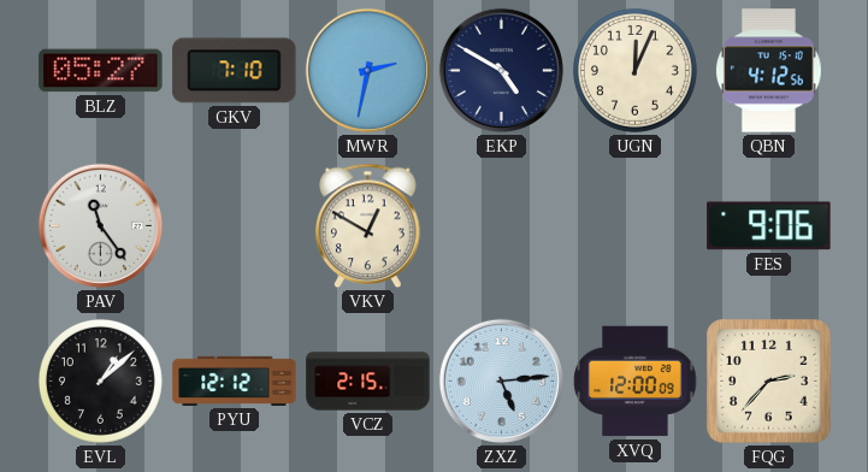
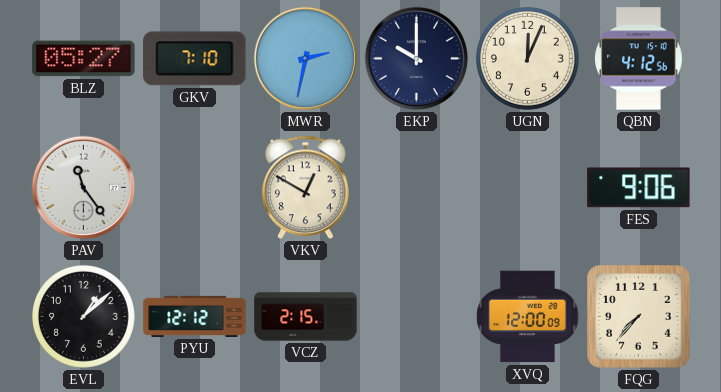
EKP: 4:50 -> 10:00
ZXZ: 5:14 -> none
FQG: 2:37 -> 7:37
